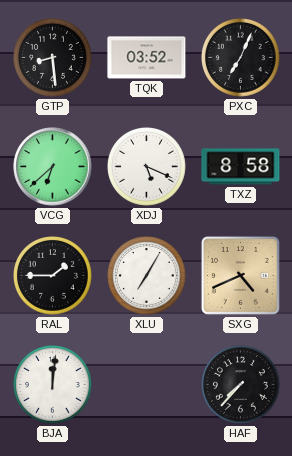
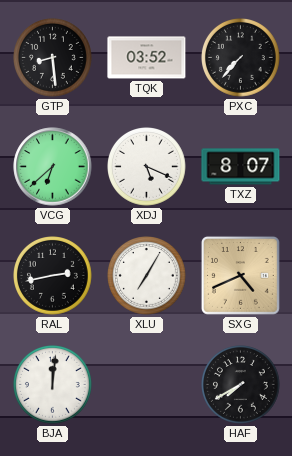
PXC: 7:04 -> 7:37
TXZ: 8:58 -> 8:07
RAL: 1:45 -> 2:43
HAF: 7:37 -> 7:40
